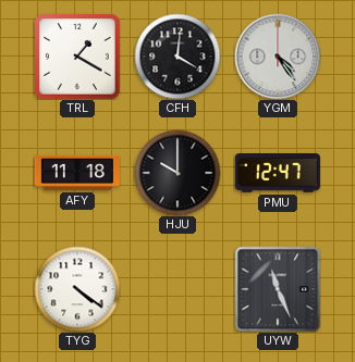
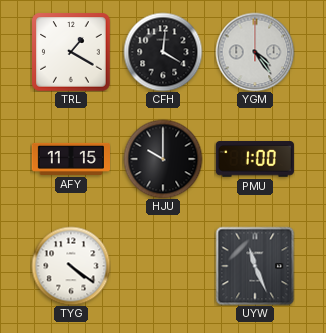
AFY: 11:18 -> 11:15
PMU: 12:47 -> 1:00
